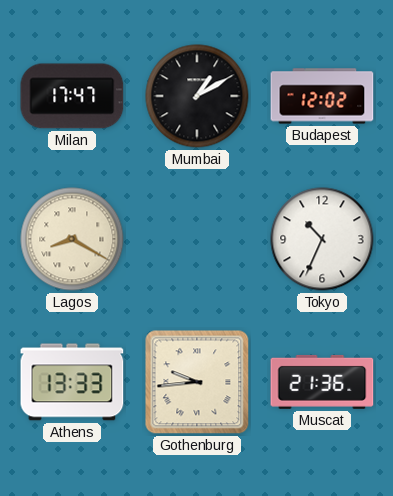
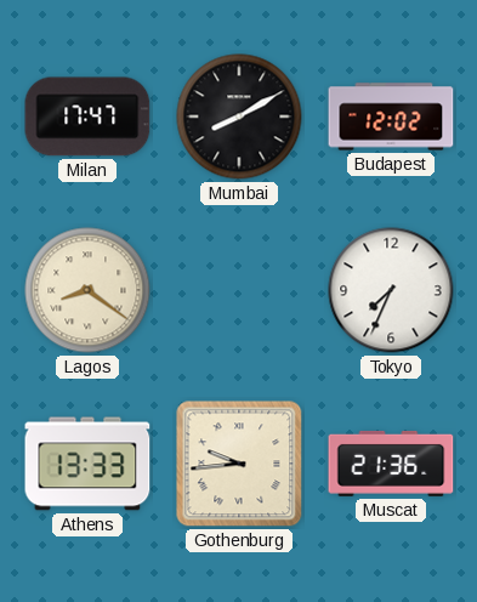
Mumbai: 1:10 -> 8:10
Lagos: 8:20 -> 8:21
Tokyo: 10:34 -> 7:34
